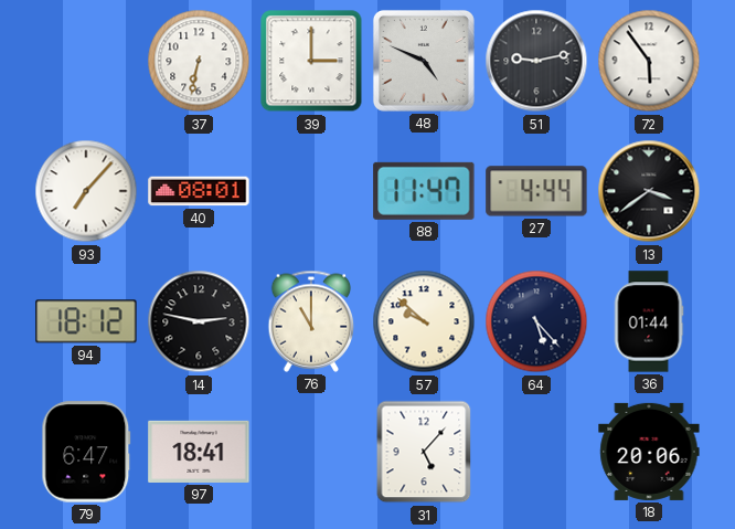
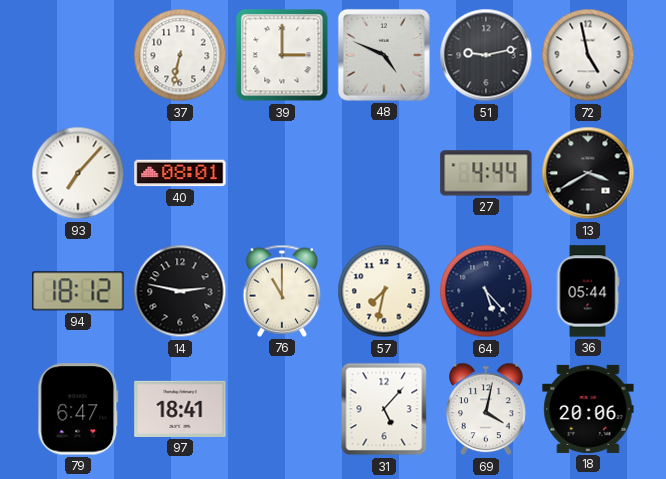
72: 5:54 -> 4:58
88: 11:47 -> none
13: 3:39 -> 3:40
57: 9:52 -> 7:32
36: 01:44 -> 05:44
69: none -> 4:02
